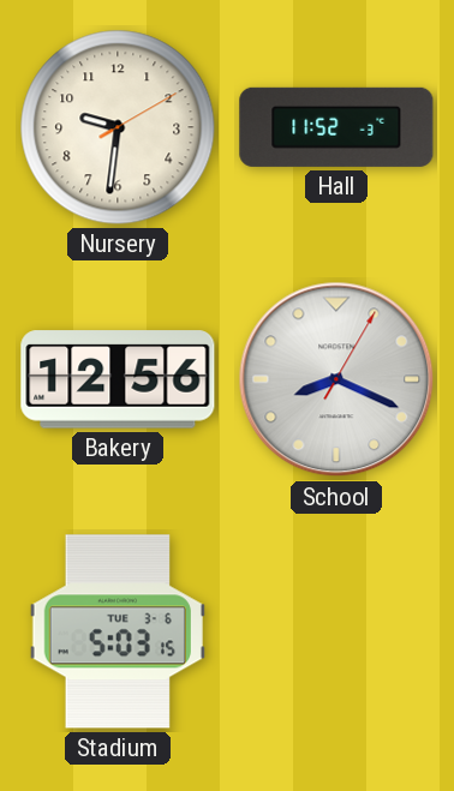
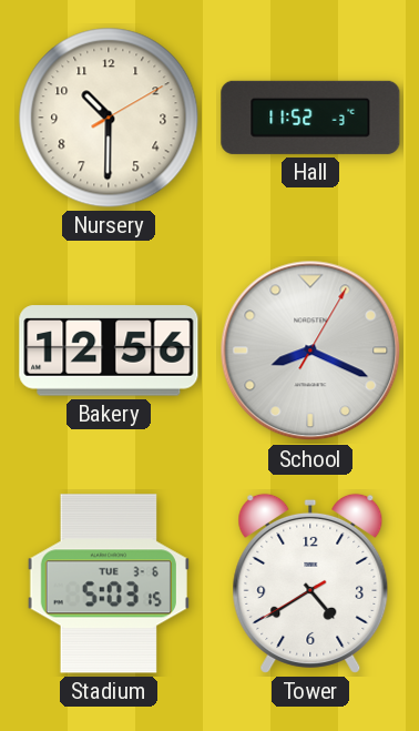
Nursery: 9:31 -> 10:30
Tower: none -> 4:39
